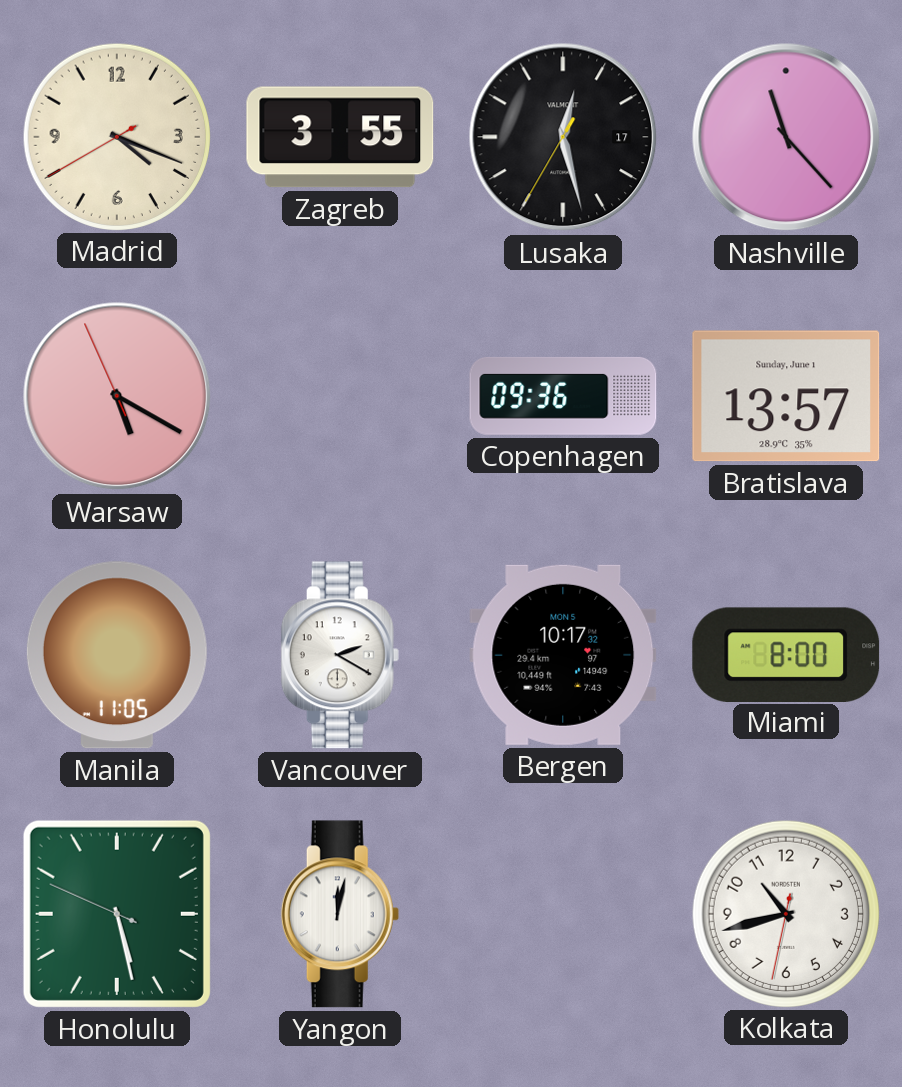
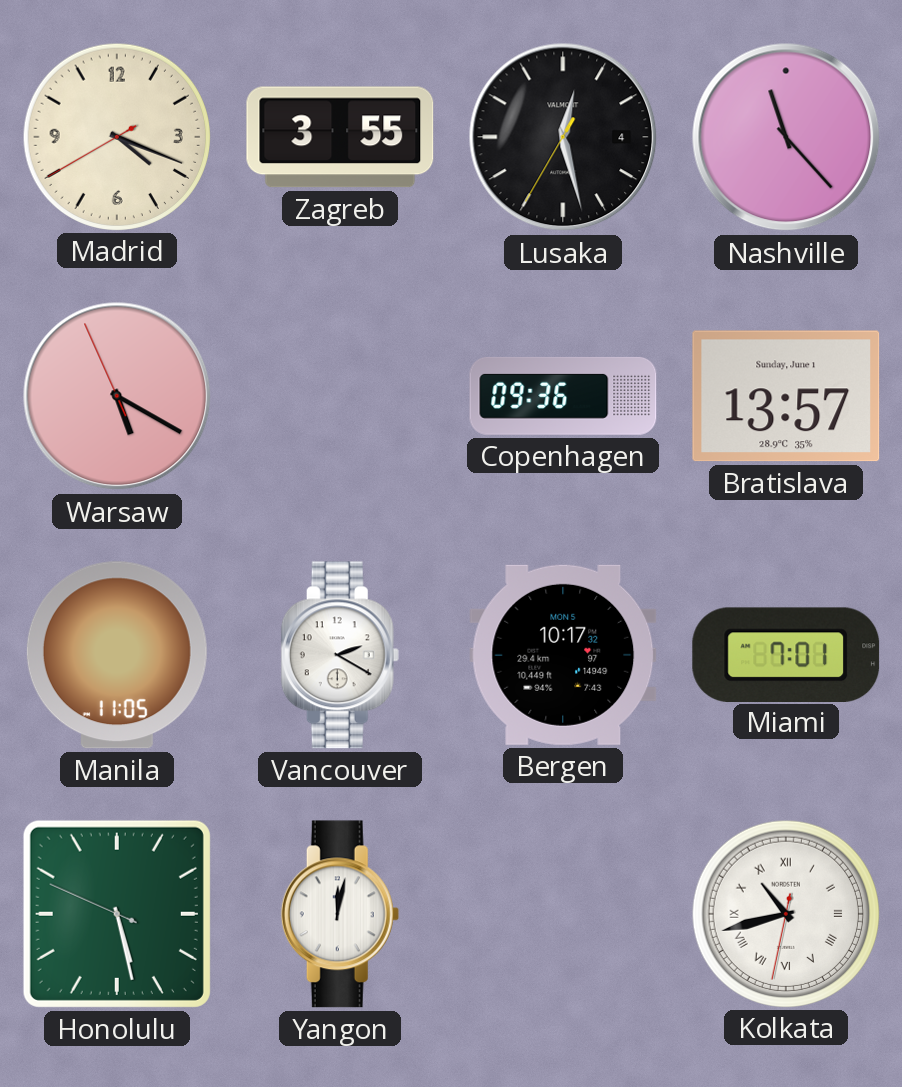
Lusaka date: 17 -> 4
Miami: 8:00 -> 7:01
Kolkata numerals: Arabic -> Roman
